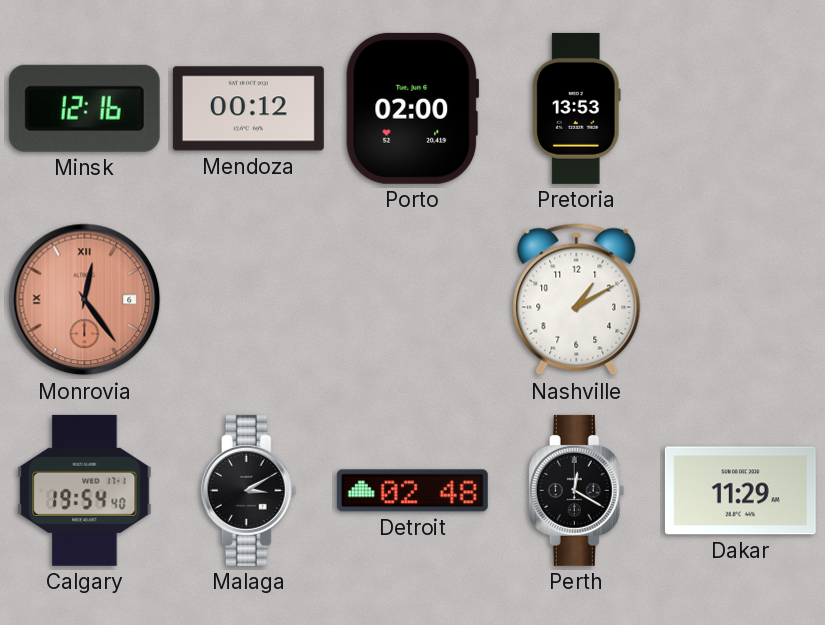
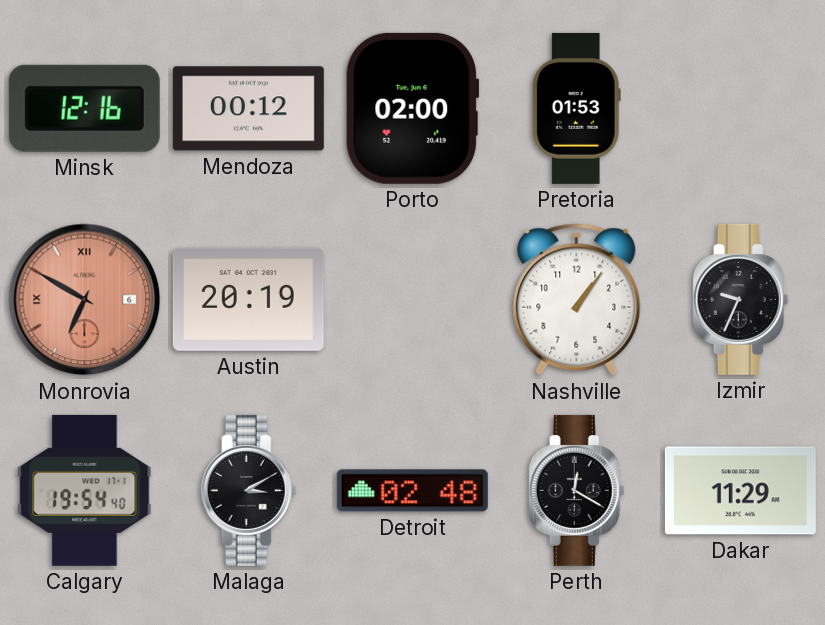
Pretoria: 13:53 -> 01:53
Monrovia: 12:24 -> 6:50
Austin: none -> 20:19
Nashville: 1:10 -> 1:06
Izmir: none -> 9:34
